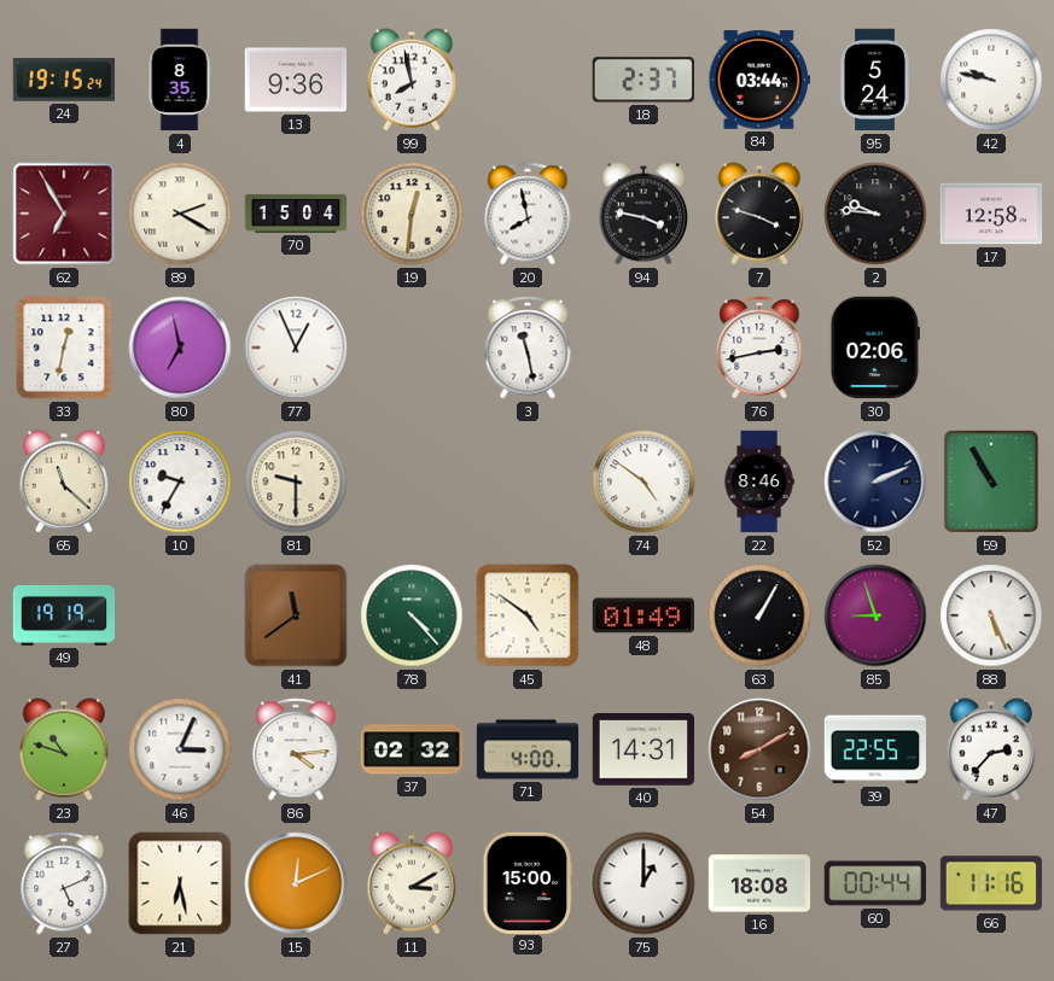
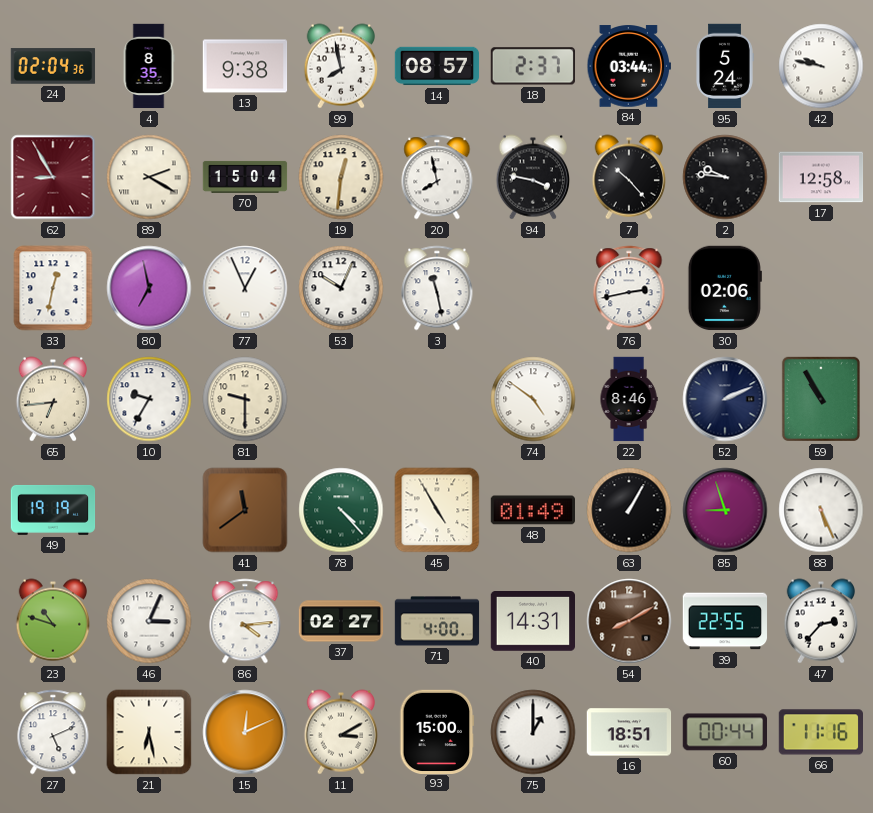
24: 19:15 -> 02:04
13: 9:36 -> 9:38
14: none -> 08:57
62: 6:55 -> 8:55
7: 3:48 -> 10:23
53: none -> 10:04
65: 11:22 -> 6:44
45: 4:51 -> 4:55
37: 02:32 -> 02:27
16: 18:08 -> 18:51
